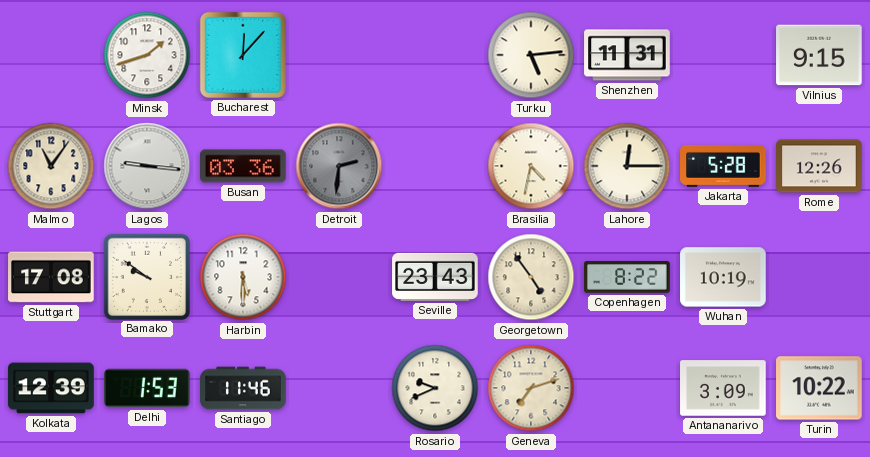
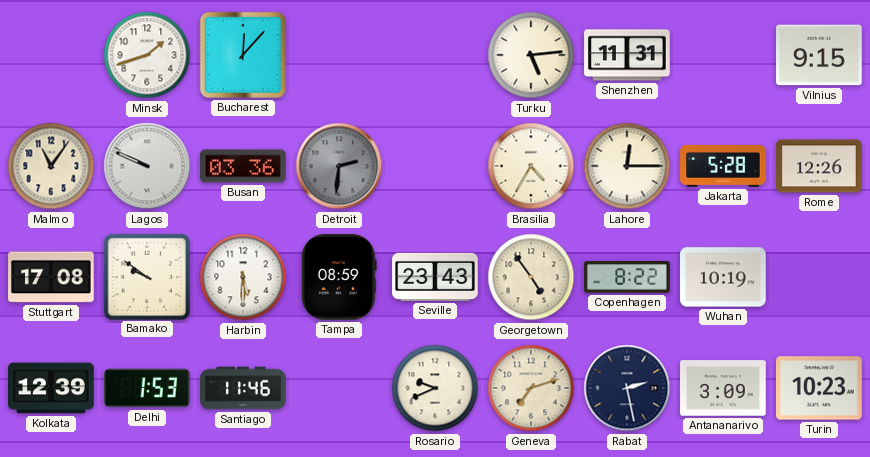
Lagos: 9:16 -> 9:49
Brasilia: 4:32 -> 4:35
Tampa: none -> 08:59
Rabat: none -> 2:28
Turin: 10:22 -> 10:23
